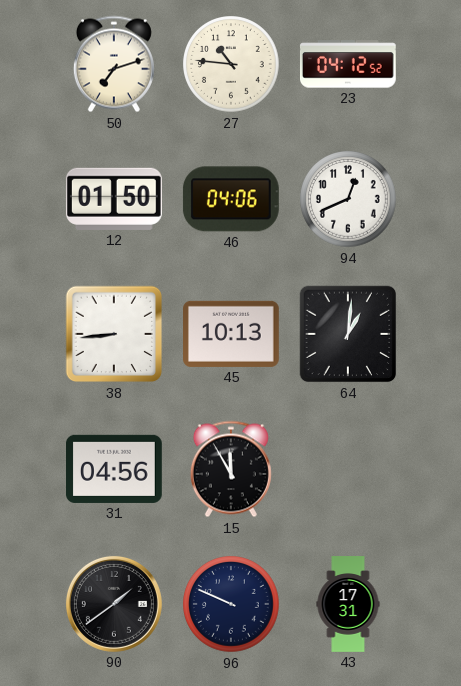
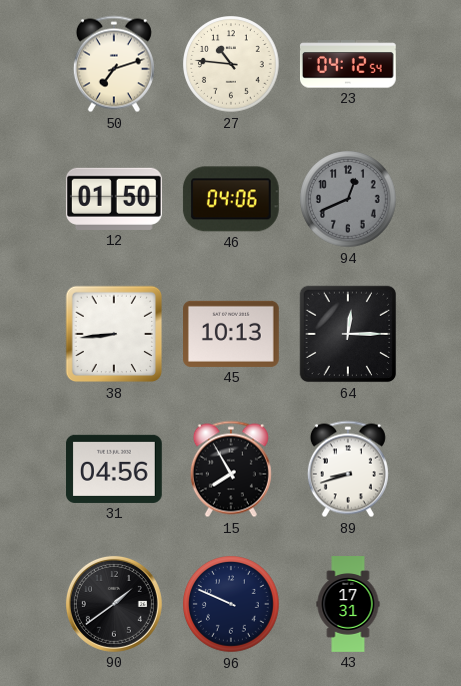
23: 04:12:52 -> 04:12:54
94 dial: white -> grey
64: 1:01 -> 12:15
15: 11:55 -> 7:55
89: none -> 8:42
